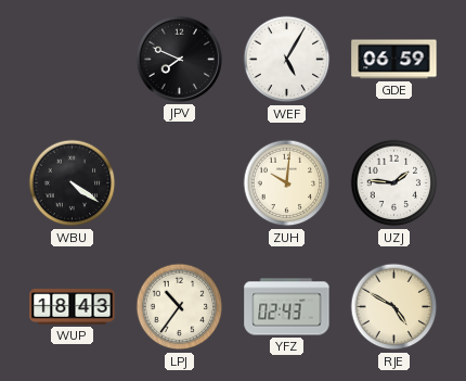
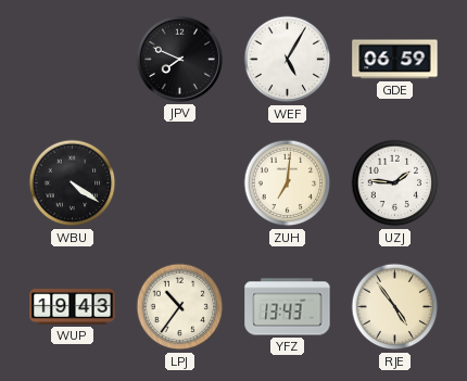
ZUH: 10:01 -> 7:01
WUP: 18:43 -> 19:43
YFZ: 02:43 -> 13:43
RJE: 4:50 -> 4:54
